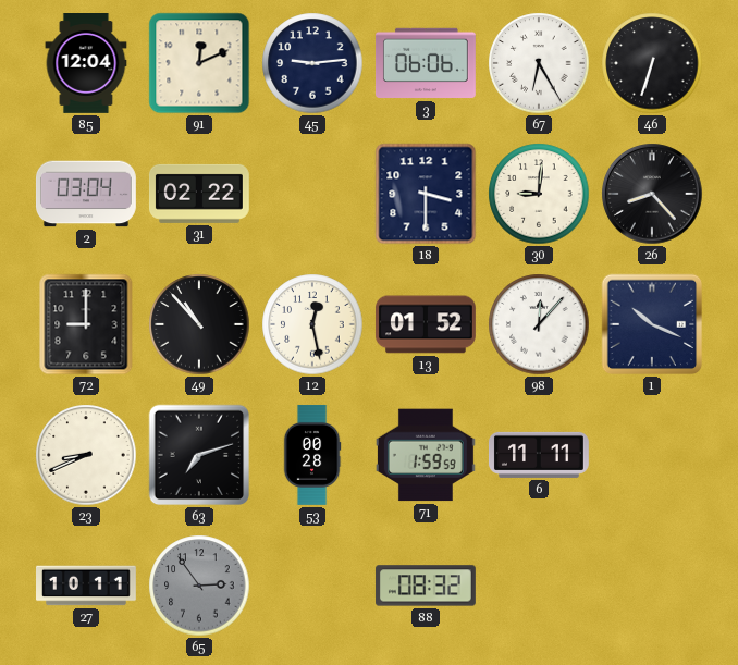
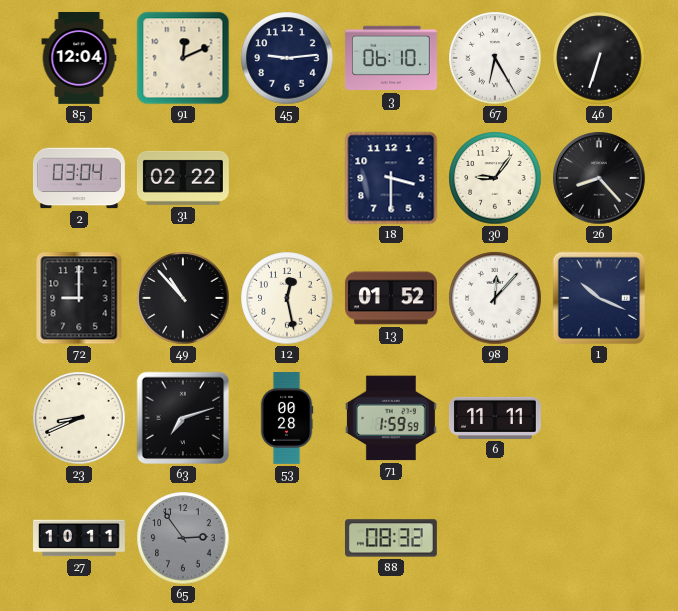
3: 06:06 -> 06:10
30: 9:01 -> 9:06
